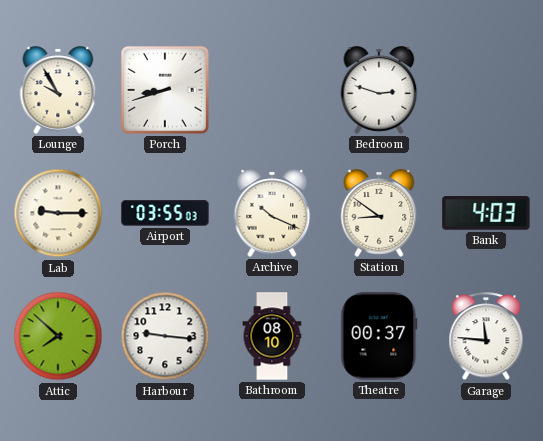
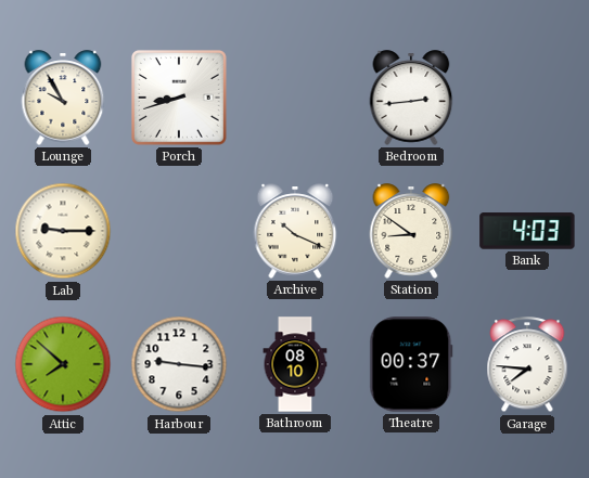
Bedroom: 2:48 -> 2:44
Airport: 03:55 -> none
Garage: 11:46 -> 7:46
